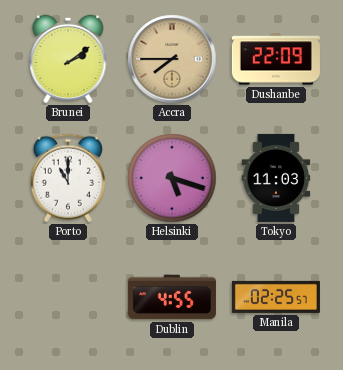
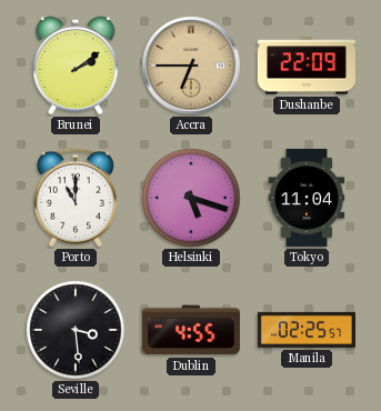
Accra: 7:45 -> 6:45
Tokyo: 11:03 -> 11:04
Seville: none -> 3:29
